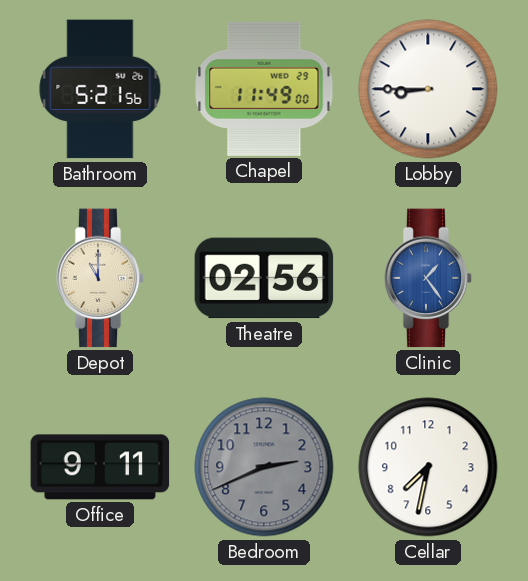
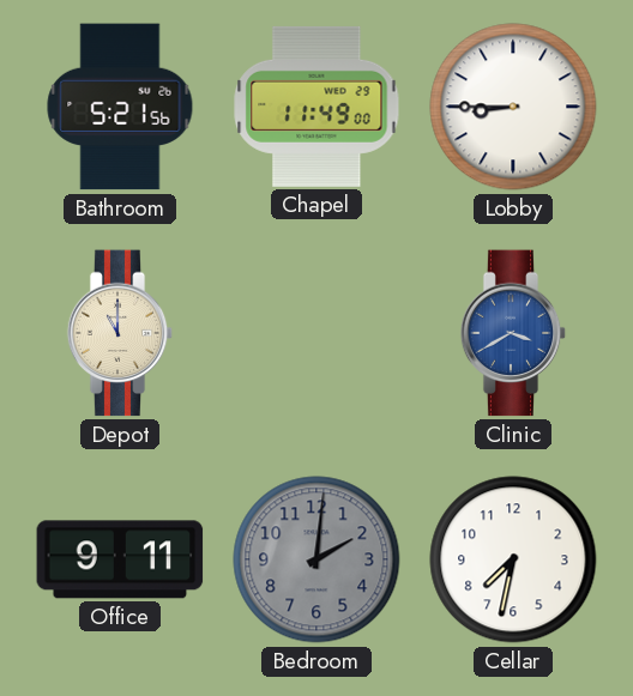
Theatre: 02:56 -> none
Clinic: 1:24 -> 3:40
Bedroom: 2:41 -> 2:01
